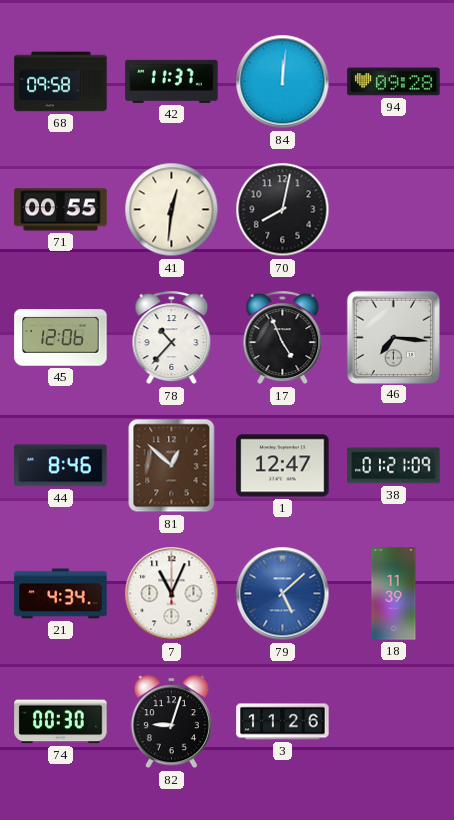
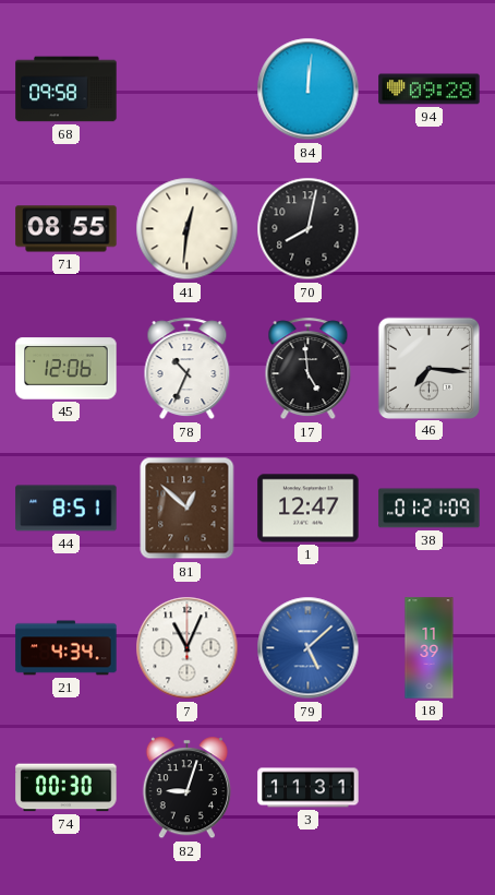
42: 11:37 -> none
71: 00:55 -> 08:55
78: 10:37 -> 10:34
17: 4:56 -> 4:59
44: 8:46 -> 8:51
3: 11:26 -> 11:31
